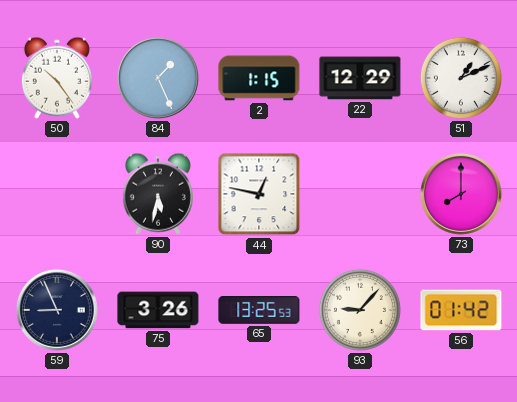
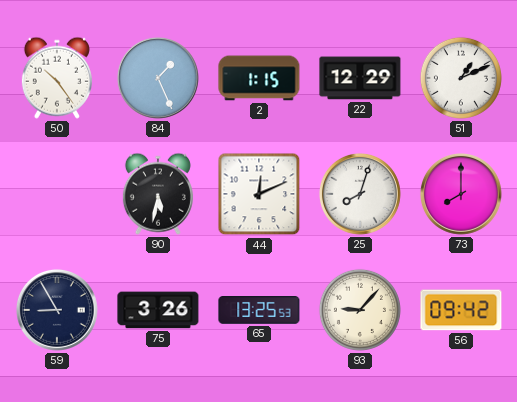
44: 12:47 -> 12:11
25: none -> 8:03
59: 8:56 -> 8:55
56: 01:42 -> 09:42
